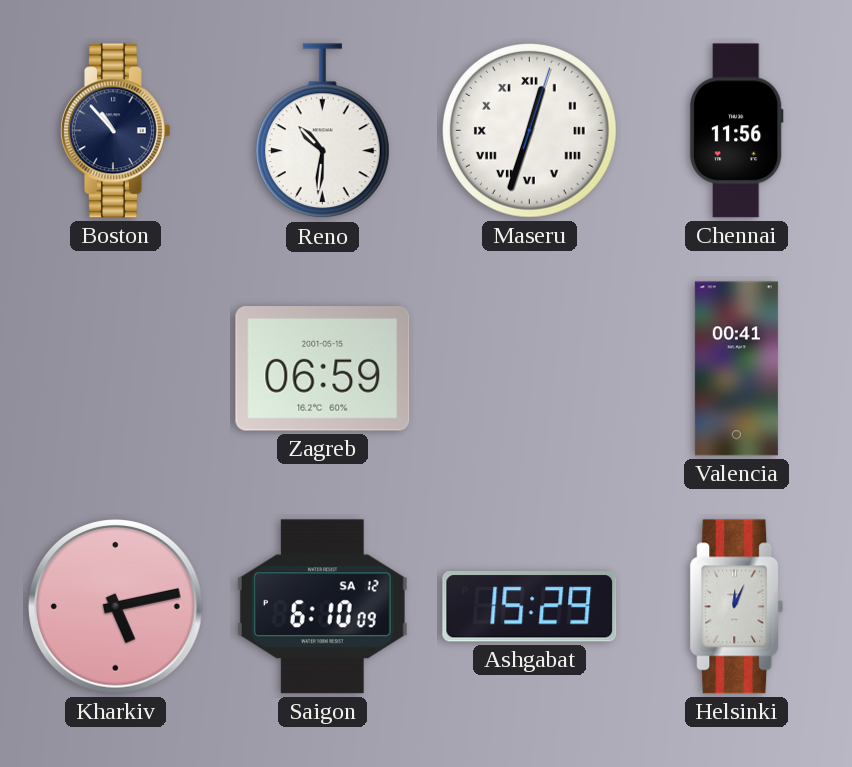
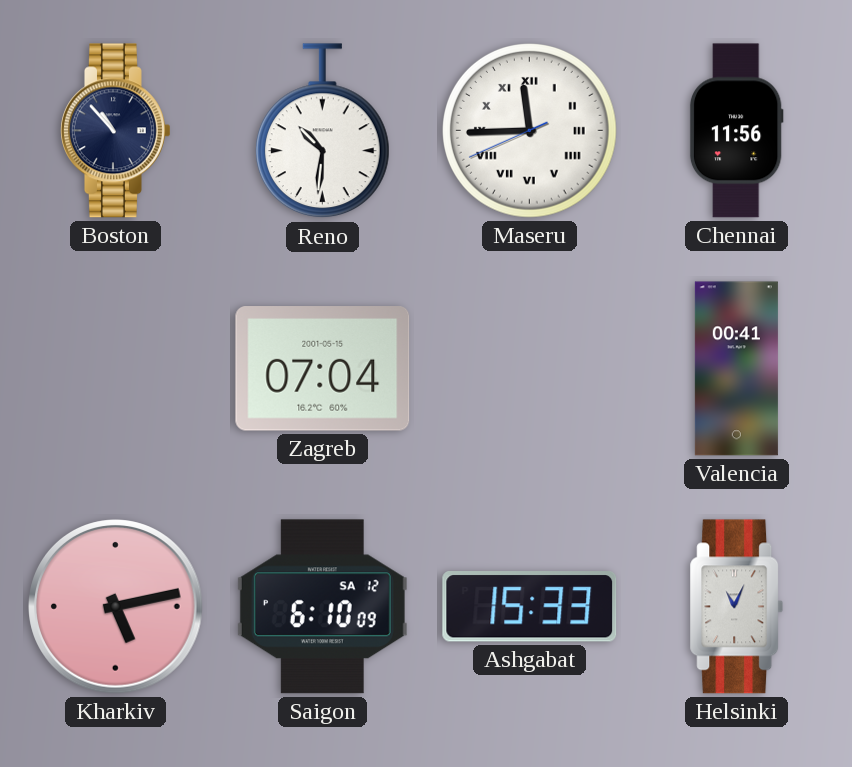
Maseru: 12:33 -> 11:44
Zagreb: 06:59 -> 07:04
Ashgabat: 15:29 -> 15:33
Helsinki: 12:04 -> 11:04
